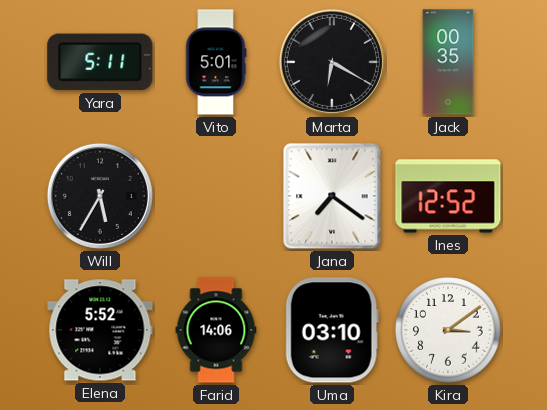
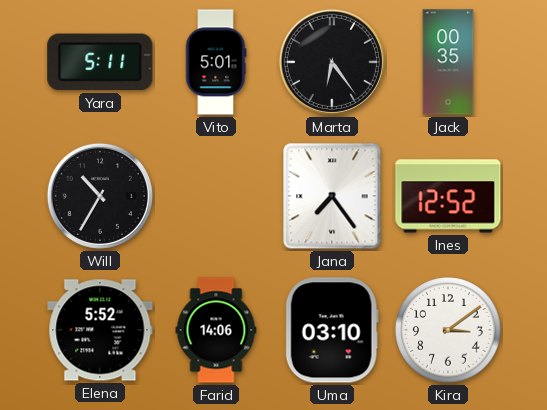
Marta: 6:20 -> 6:24
Will: 5:35 -> 10:35
Jana: 7:21 -> 7:24
